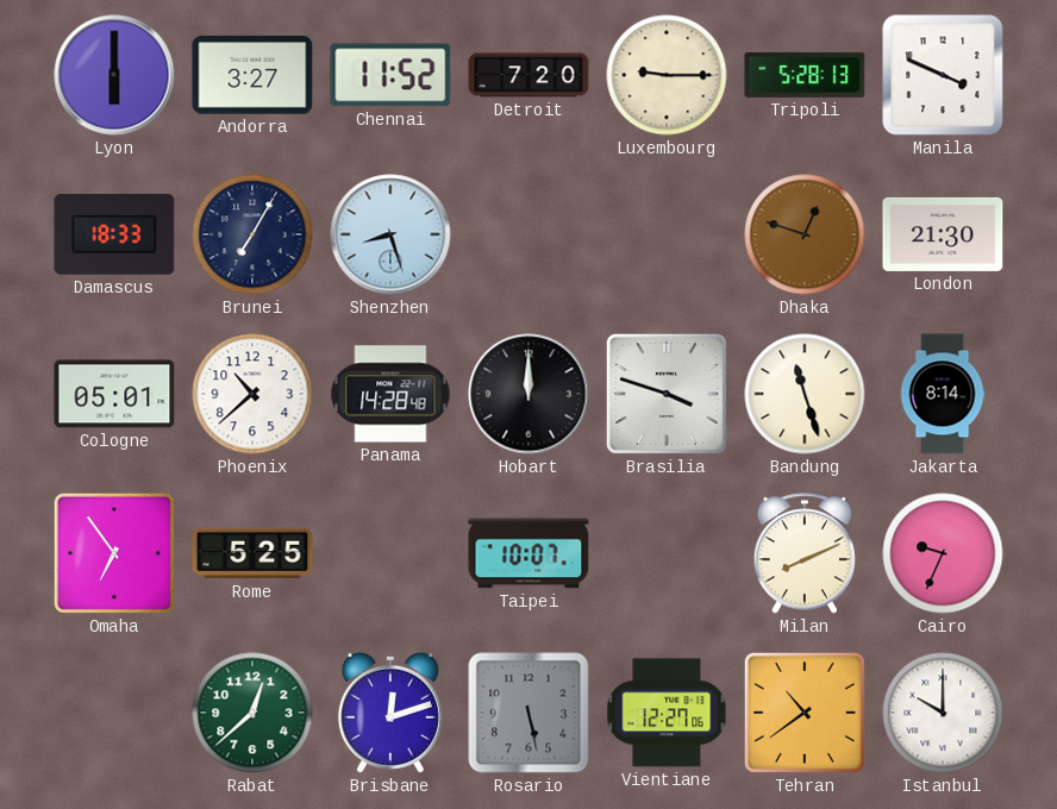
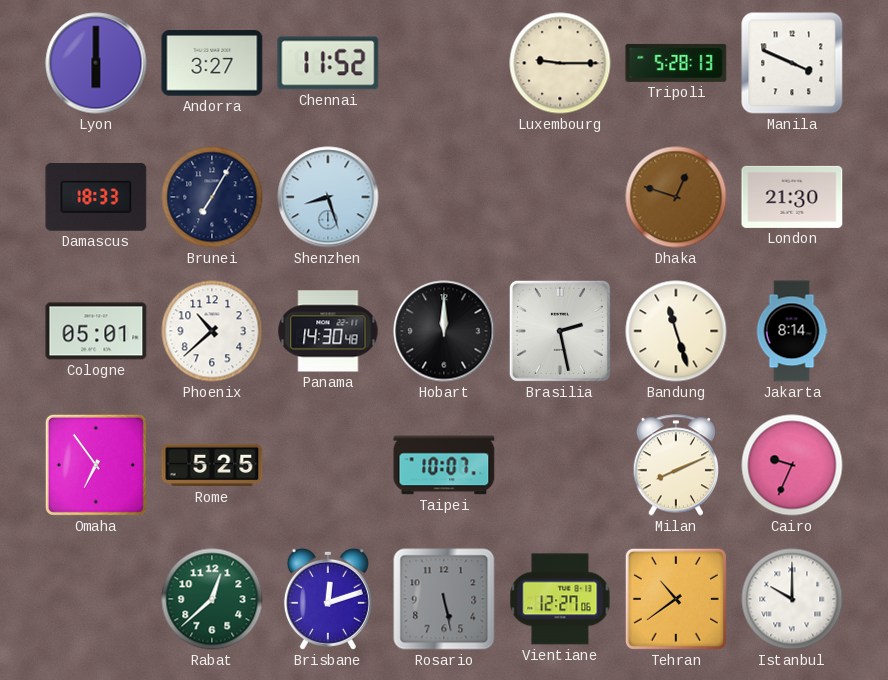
Detroit: 7:20 -> none
Panama: 14:28 -> 14:30
Brasilia: 3:48 -> 2:28
